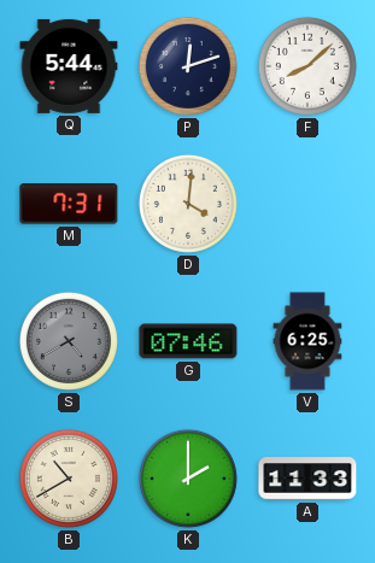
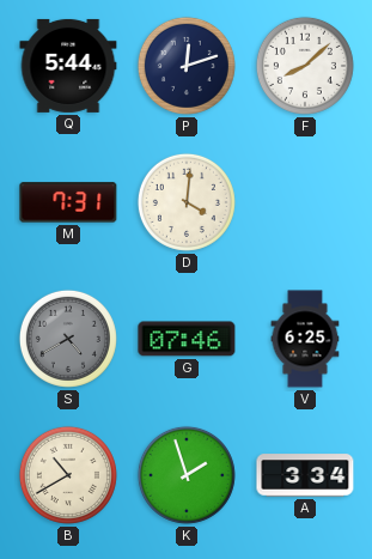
K: 2:00 -> 1:57
A: 11:33 -> 3:34
